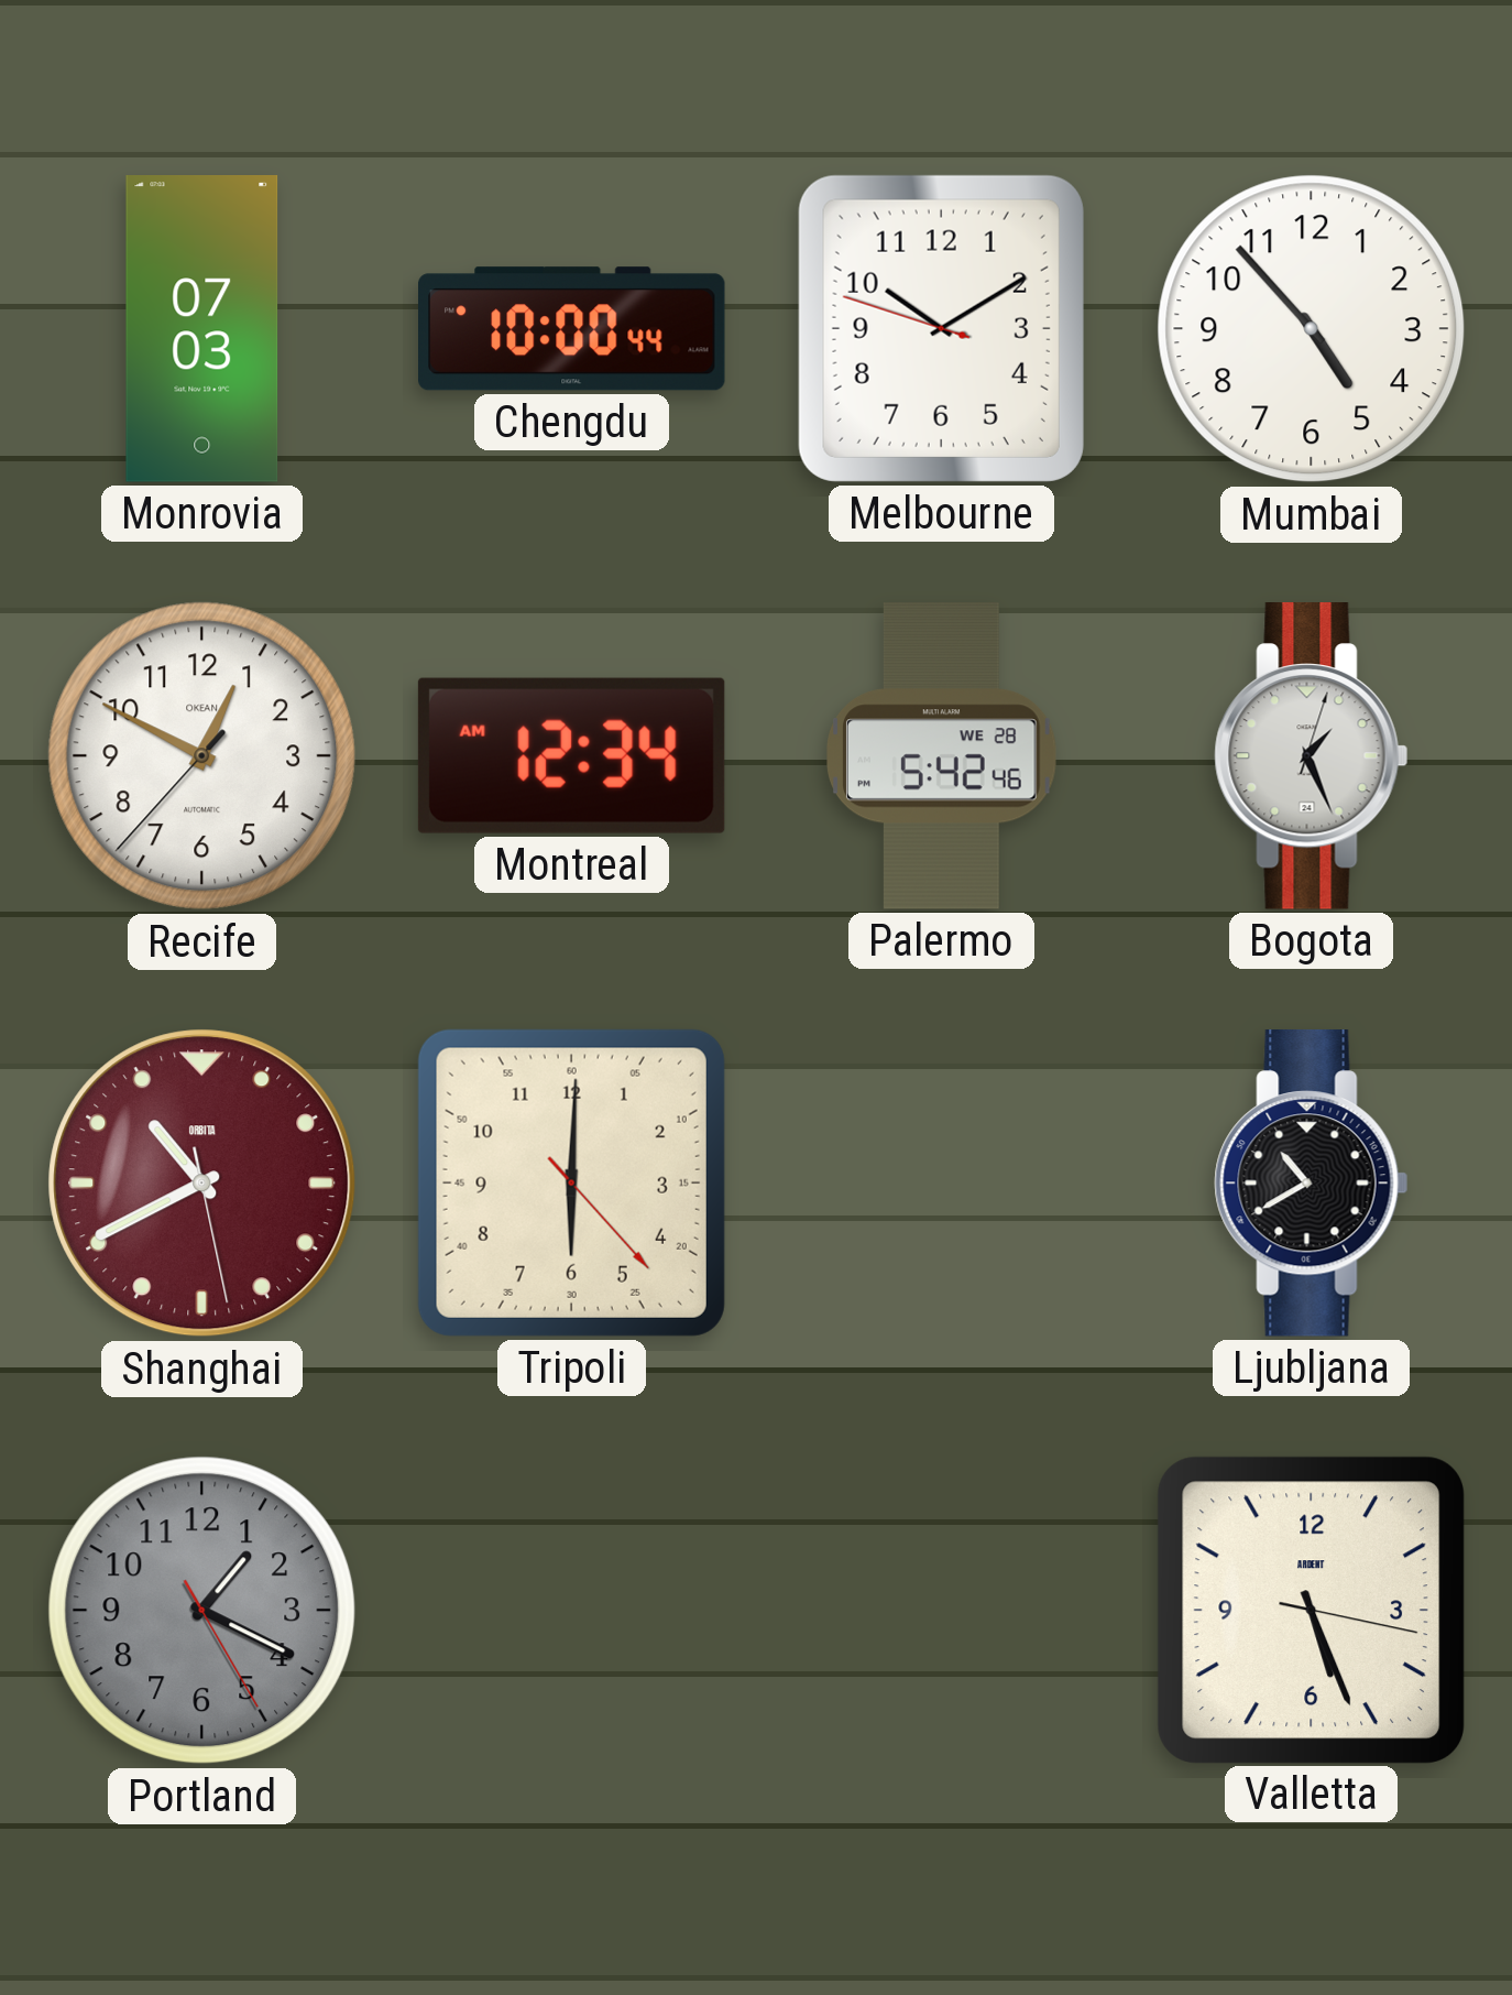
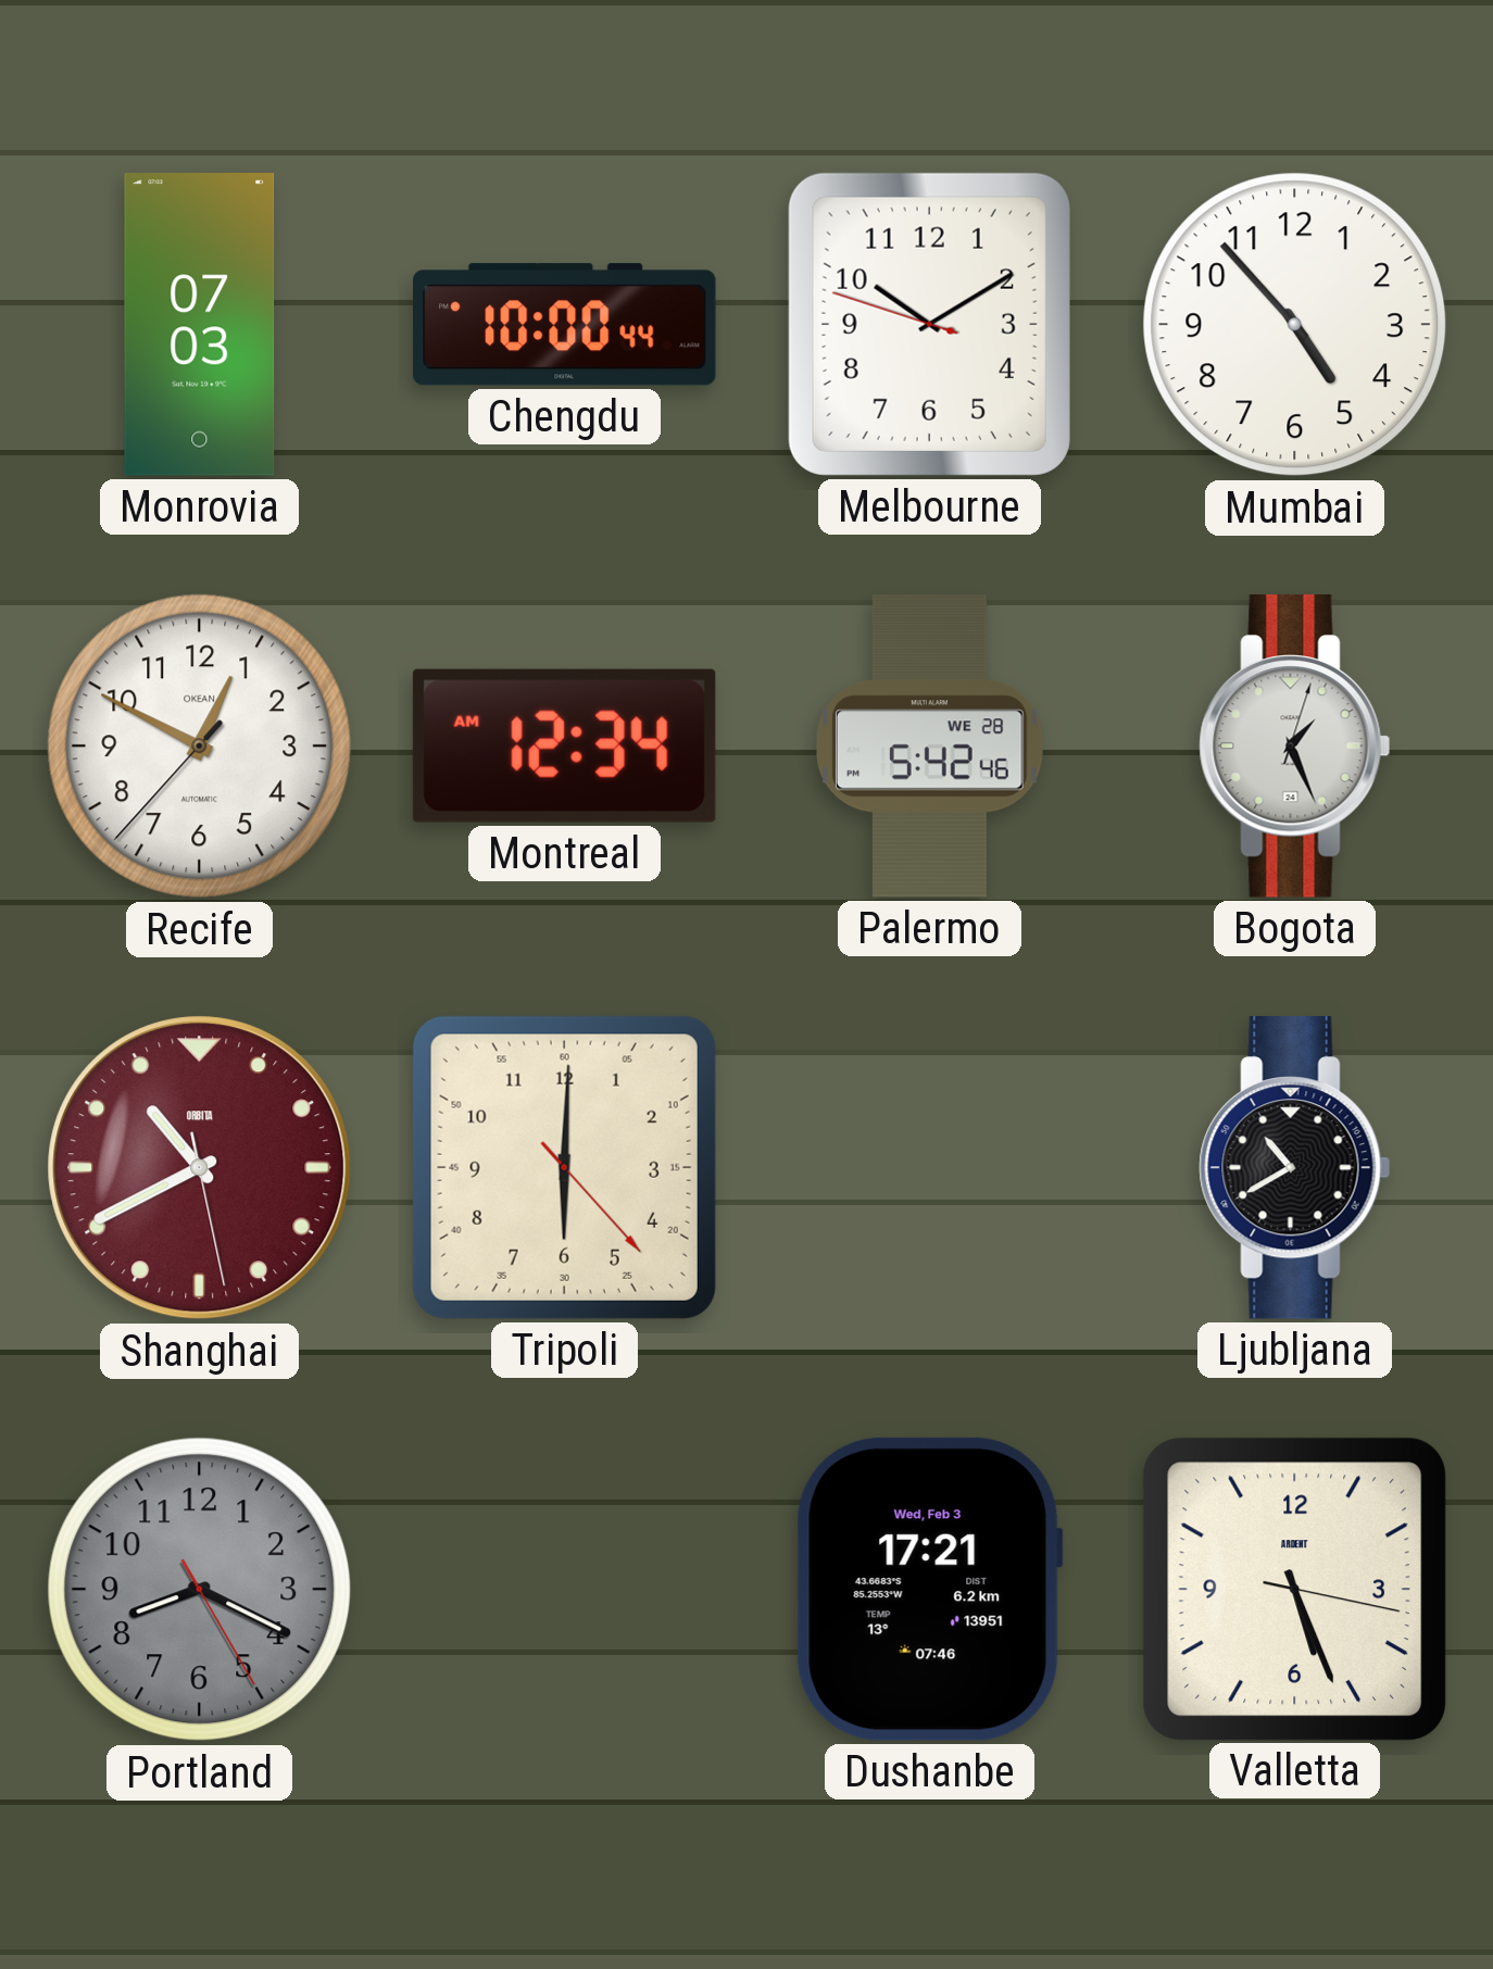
Portland: 1:19 -> 8:19
Dushanbe: none -> 17:21
